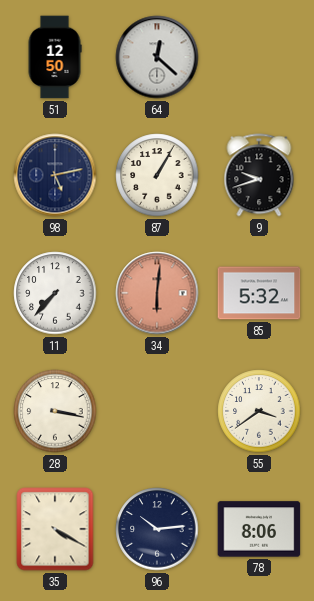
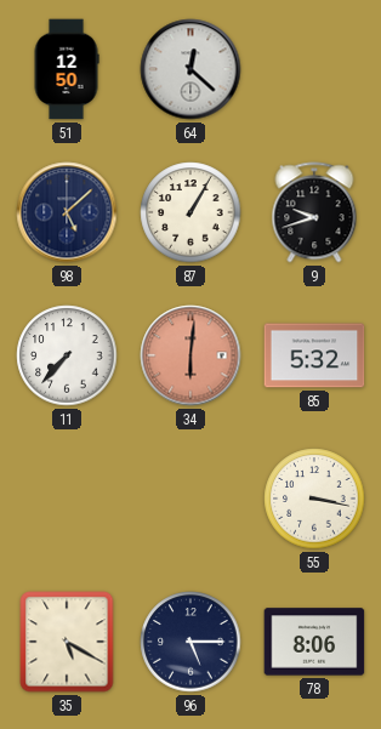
98: 5:13 -> 5:08
28: 3:17 -> none
55: 3:39 -> 3:17
35: 4:20 -> 5:20
96: 10:14 -> 5:15
